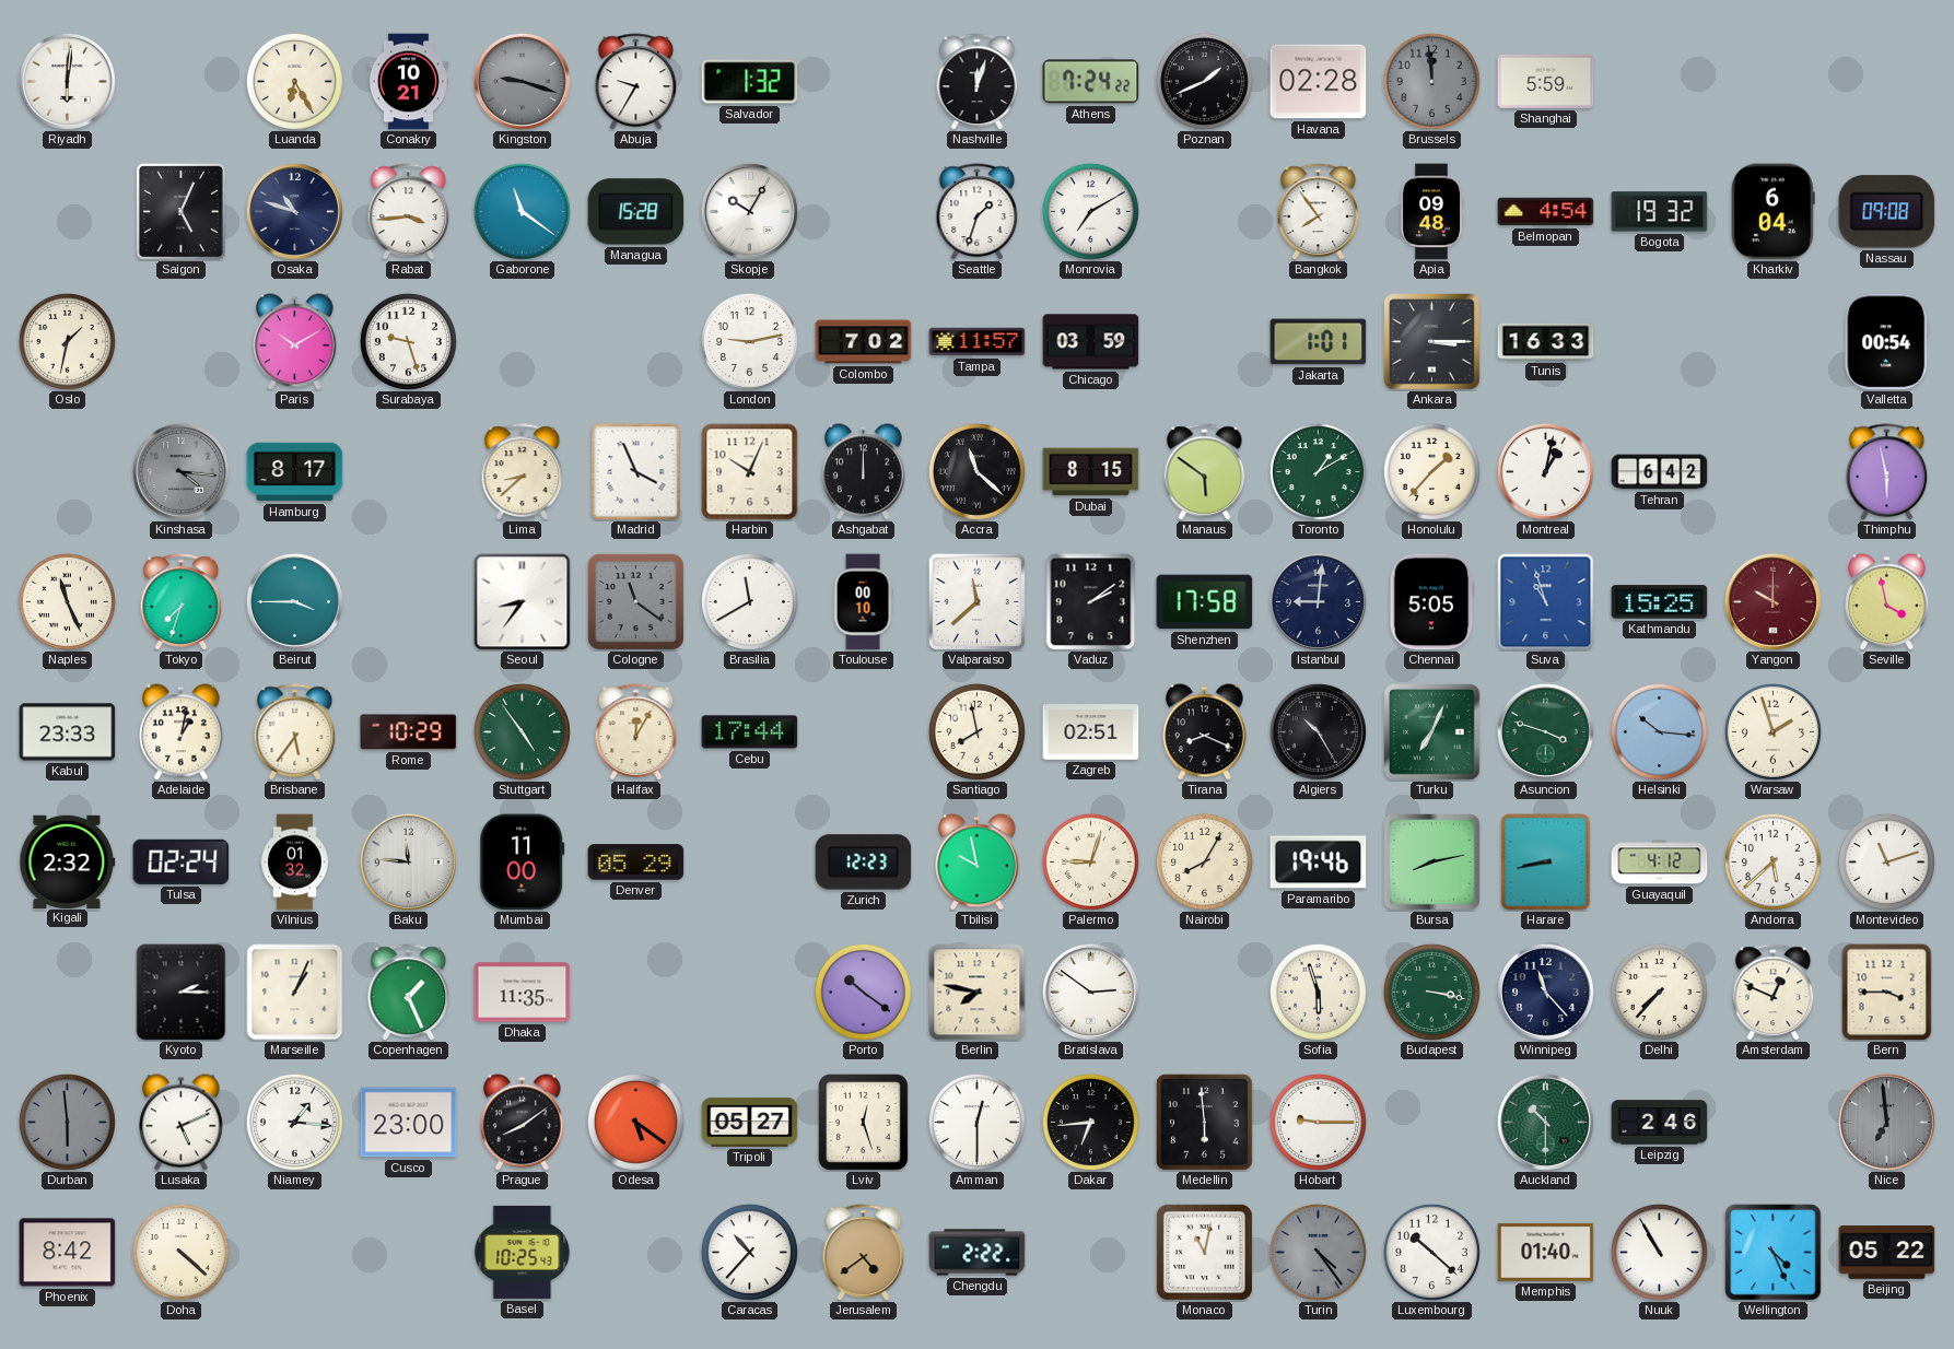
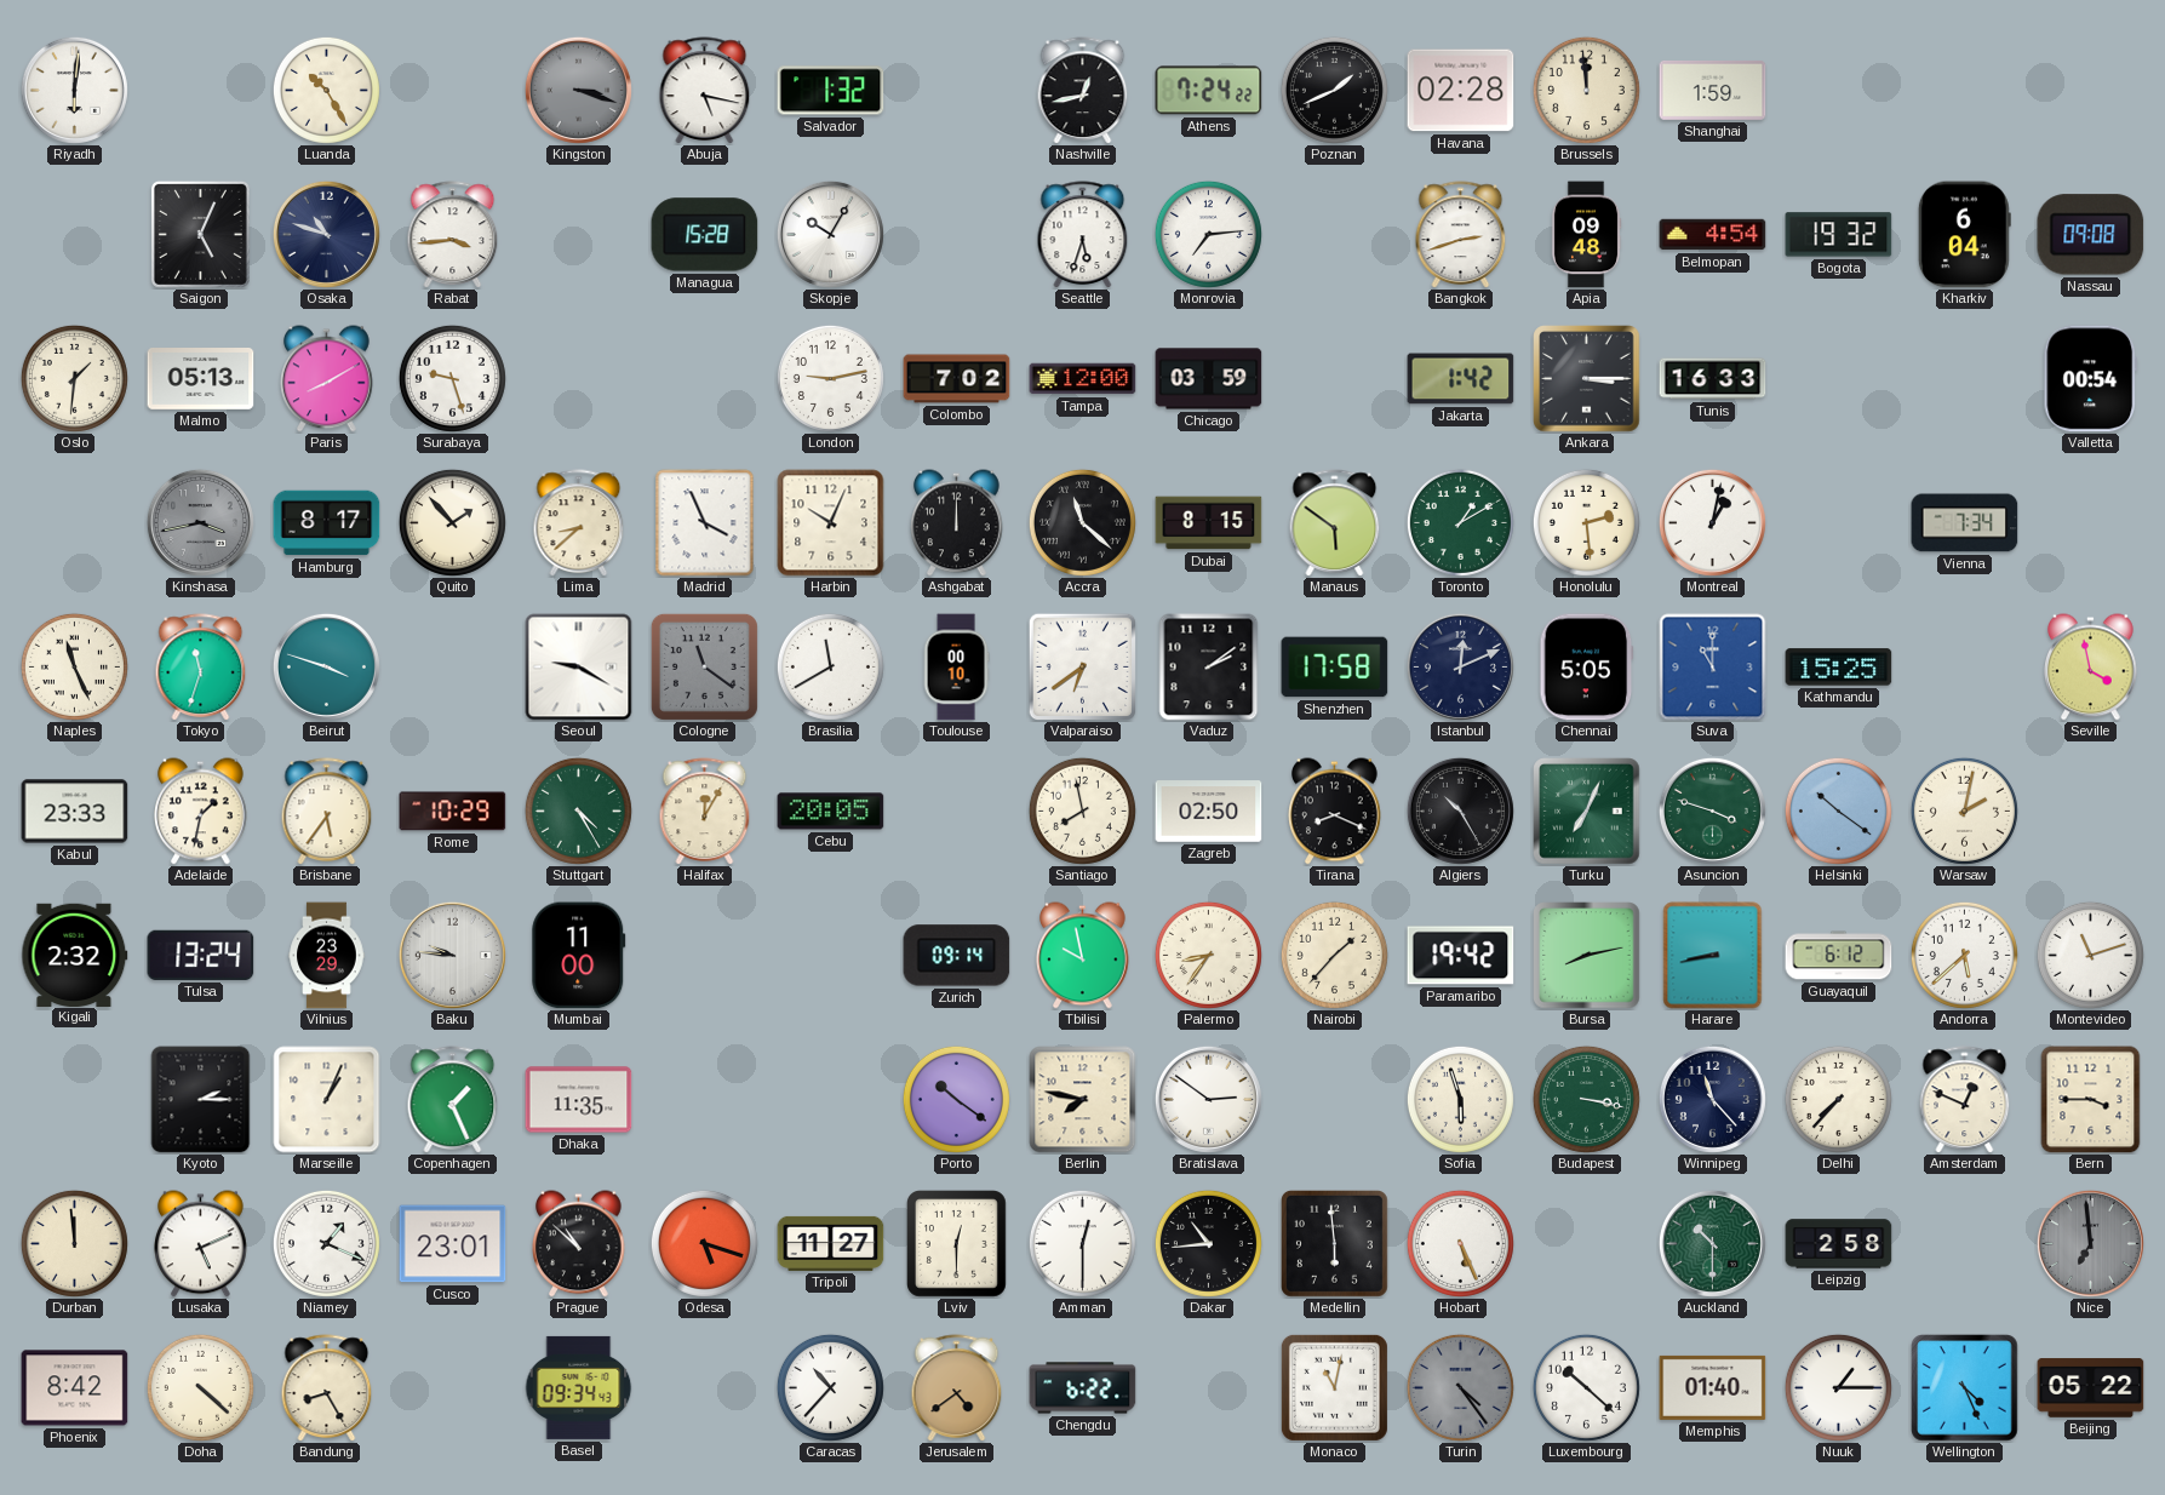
Luanda: 6:25 -> 10:25
Conakry: 10:21 -> none
Kingston: 9:18 -> 3:18
Abuja: 9:35 -> 5:17
Nashville: 12:03 -> 12:43
Brussels dial: grey -> cream
Shanghai: 5:59 -> 1:59
Gaborone: 11:21 -> none
Seattle: 1:33 -> 5:33
Monrovia: 7:10 -> 7:14
Bangkok: 7:54 -> 2:42
Oslo: 1:32 -> 1:31
Malmo: none -> 05:13
Paris: 10:10 -> 8:10
Tampa: 11:57 -> 12:00
Jakarta: 1:01 -> 1:42
Kinshasa: 4:16 -> 3:43
Quito: none -> 1:53
Honolulu: 1:37 -> 2:29
Tehran: 6:42 -> none
Vienna: none -> 7:34
Thimphu: 5:58 -> none
Tokyo: 7:33 -> 11:33
Beirut: 3:45 -> 3:48
Seoul: 8:36 -> 9:20
Valparaiso: 11:38 -> 6:39
Istanbul: 9:01 -> 12:11
Suva: 10:57 -> 11:00
Yangon: 10:00 -> none
Adelaide: 1:02 -> 1:32
Stuttgart: 4:54 -> 4:25
Cebu: 17:44 -> 20:05
Zagreb: 02:51 -> 02:50
Helsinki: 10:16 -> 10:21
Warsaw: 1:57 -> 2:02
Tulsa: 02:24 -> 13:24
Vilnius: 01:32 -> 23:29
Baku: 11:46 -> 9:46
Denver: 05:29 -> none
Zurich: 12:23 -> 09:14
Palermo: 9:03 -> 8:36
Nairobi: 8:05 -> 1:37
Paramaribo: 19:46 -> 19:42
Guayaquil: 4:12 -> 6:12
Durban: 5:59 -> 11:59
Durban dial: grey -> cream
Niamey: 1:16 -> 1:19
Cusco: 23:00 -> 23:01
Prague: 8:09 -> 10:52
Odesa: 5:21 -> 5:18
Tripoli: 05:27 -> 11:27
Lviv: 12:27 -> 12:30
Dakar: 6:44 -> 10:44
Hobart: 9:15 -> 5:26
Leipzig: 2:46 -> 2:58
Bandung: none -> 8:25
Basel: 10:25 -> 09:34
Chengdu: 2:22 -> 6:22
Nuuk: 10:55 -> 1:15
